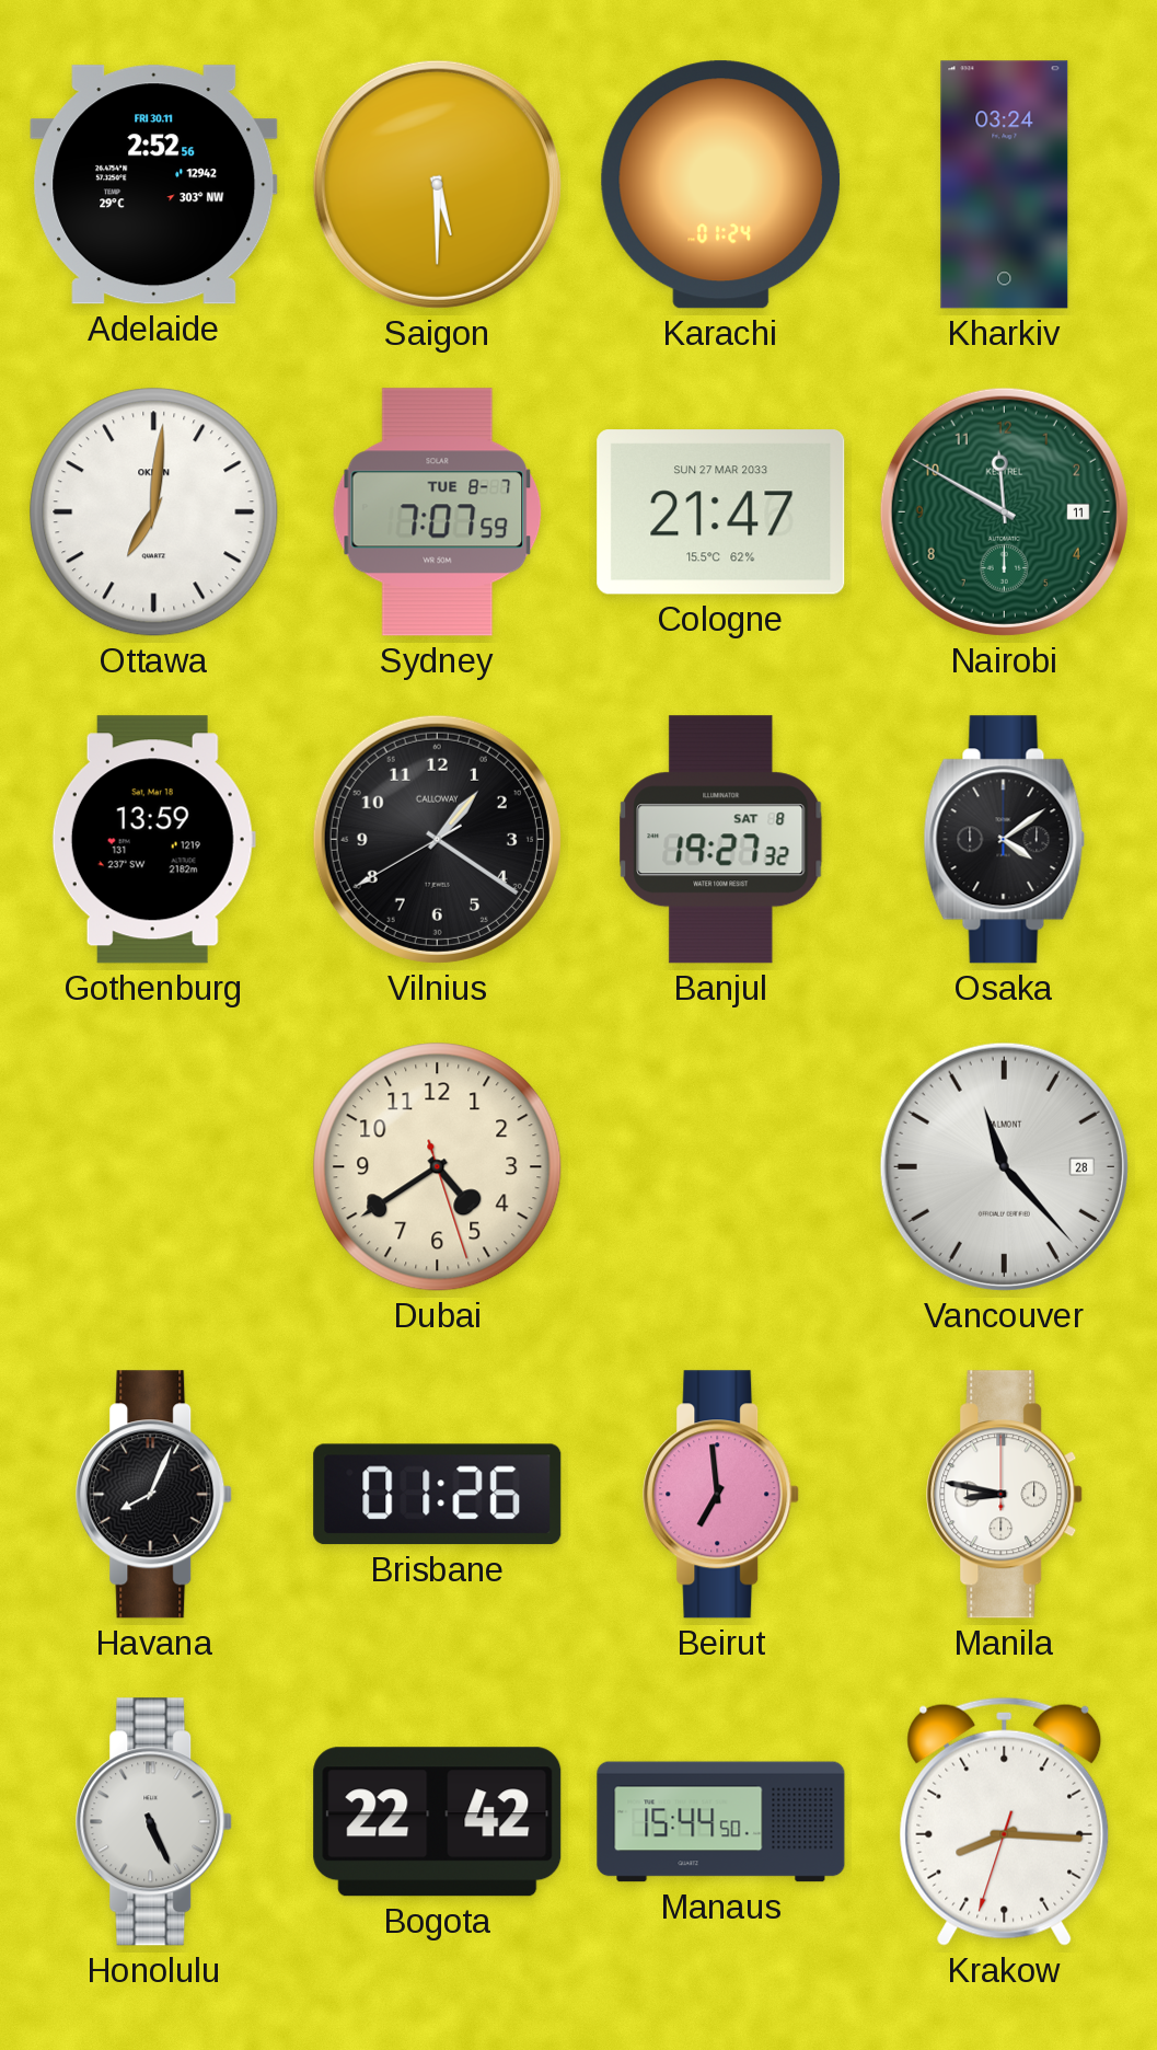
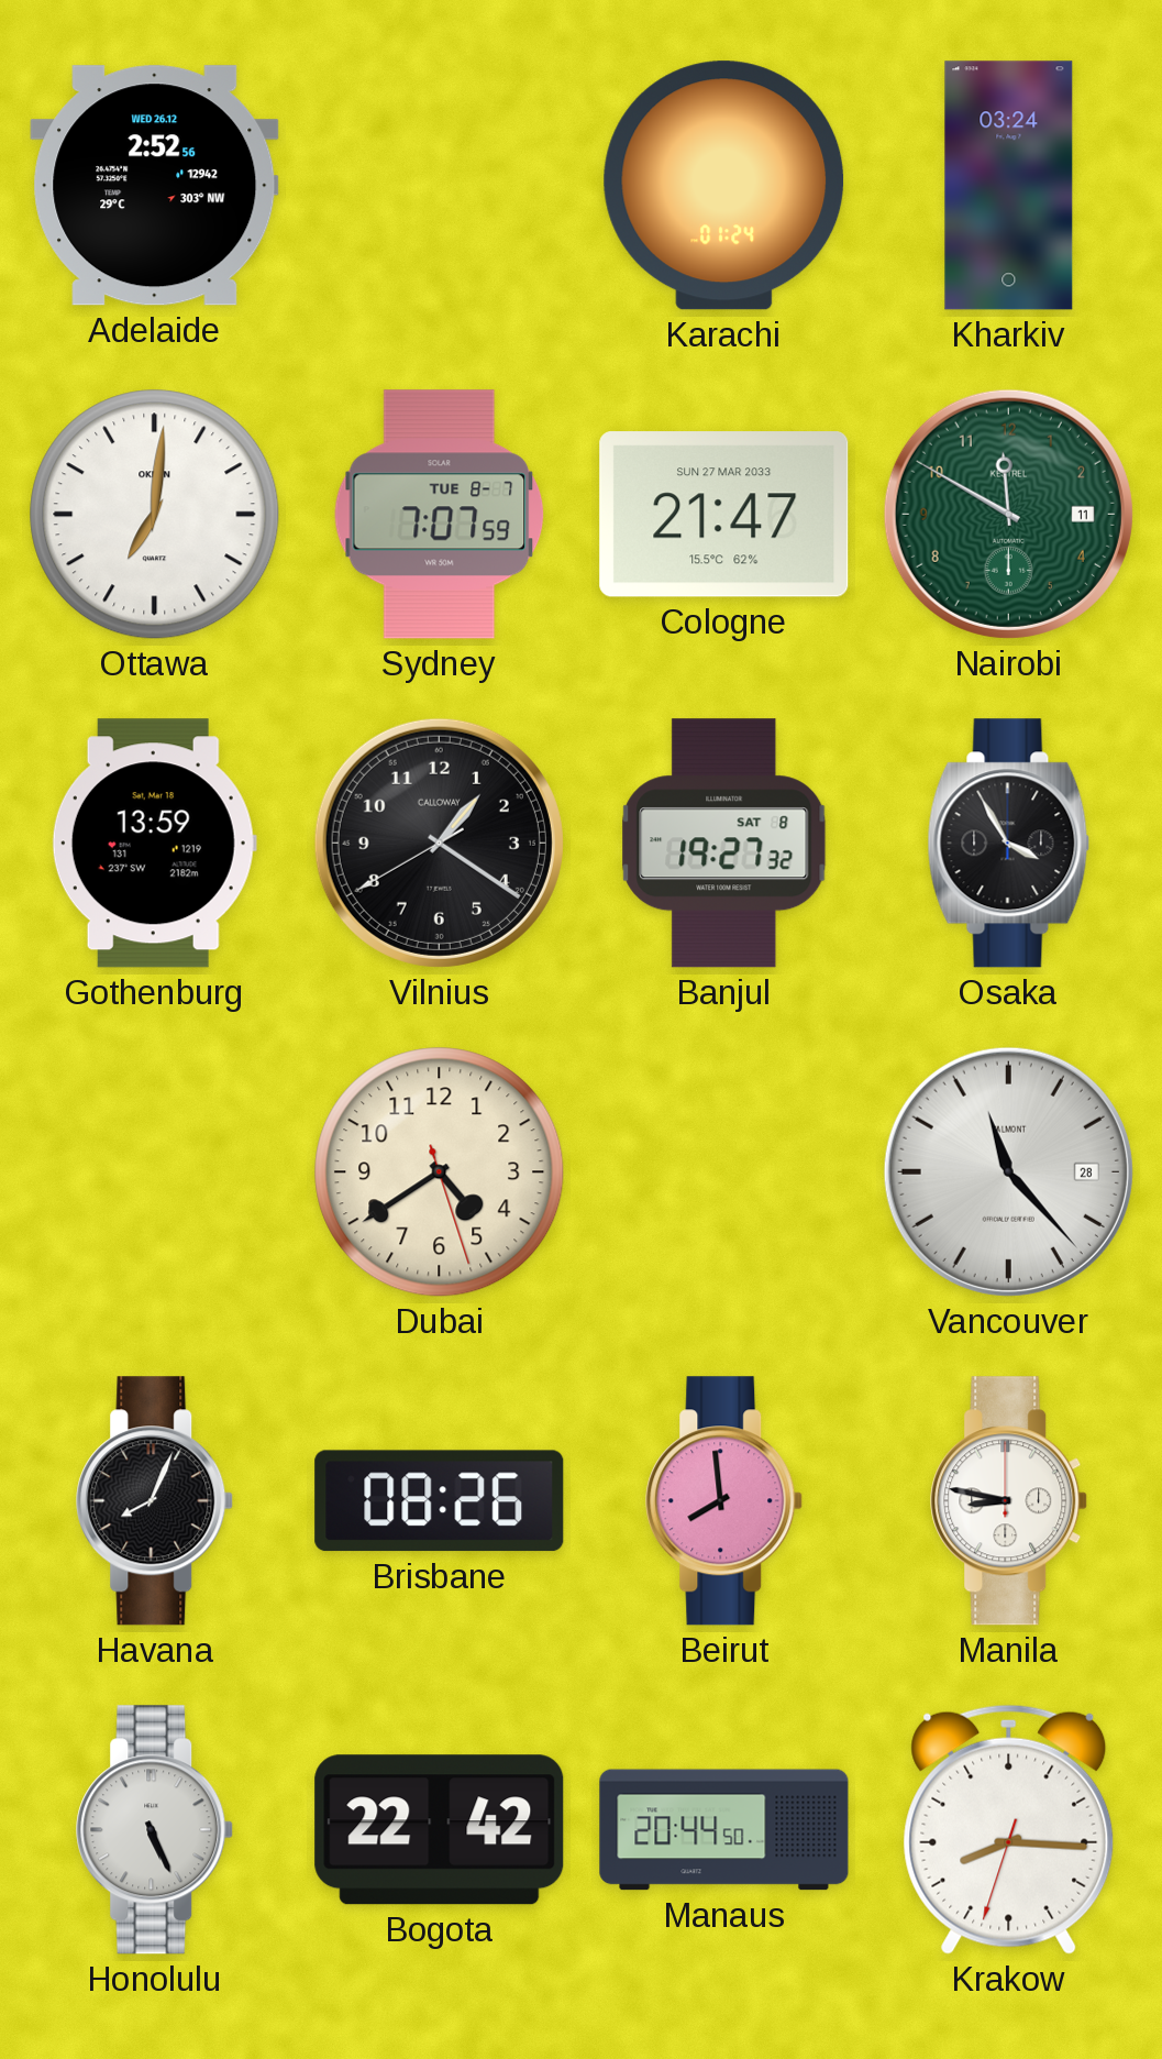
Adelaide date: FRI 30.11 -> WED 26.12
Saigon: 5:30 -> none
Osaka: 4:09 -> 3:55
Brisbane: 01:26 -> 08:26
Beirut: 6:59 -> 7:59
Manaus: 15:44 -> 20:44
